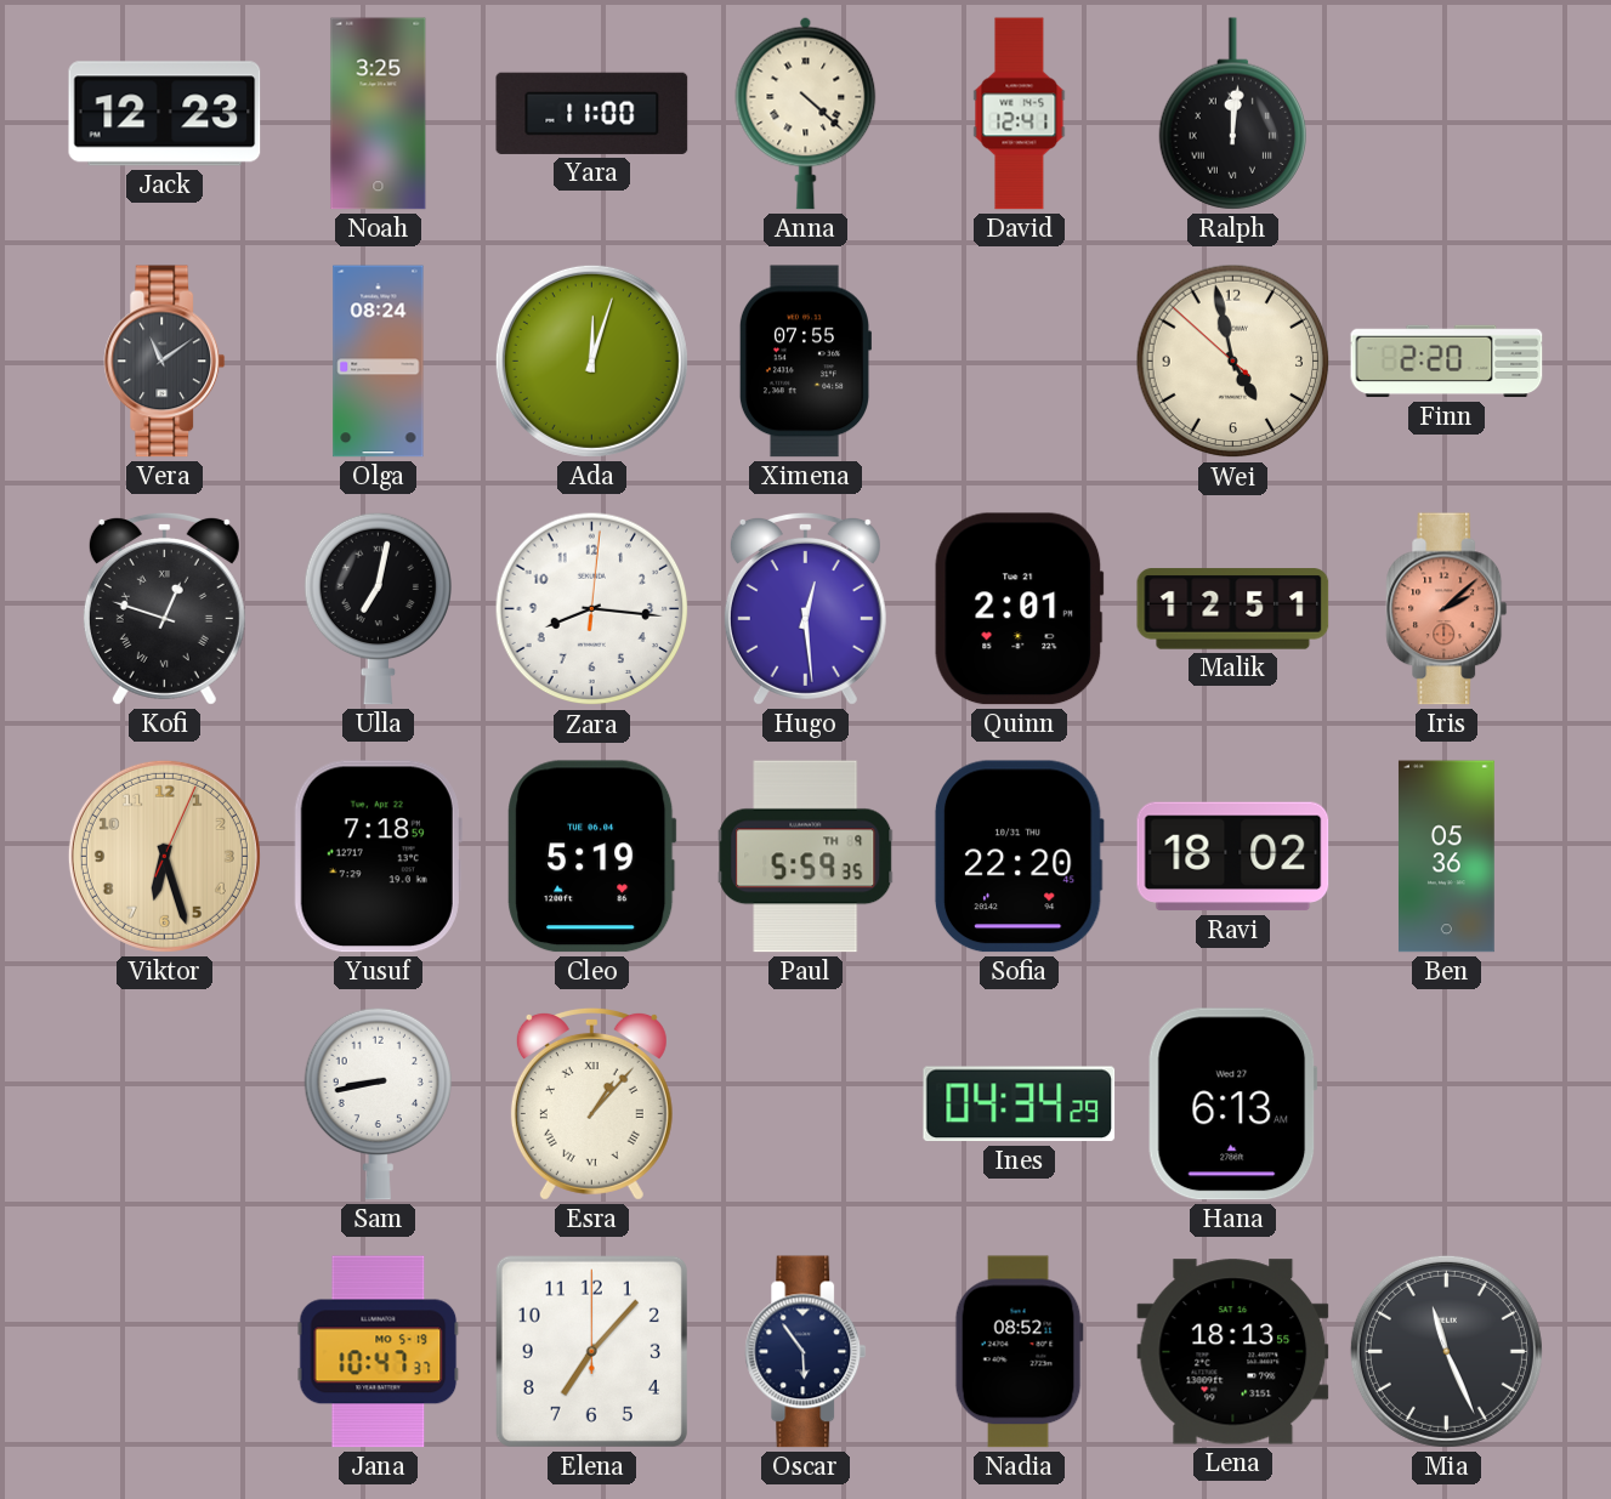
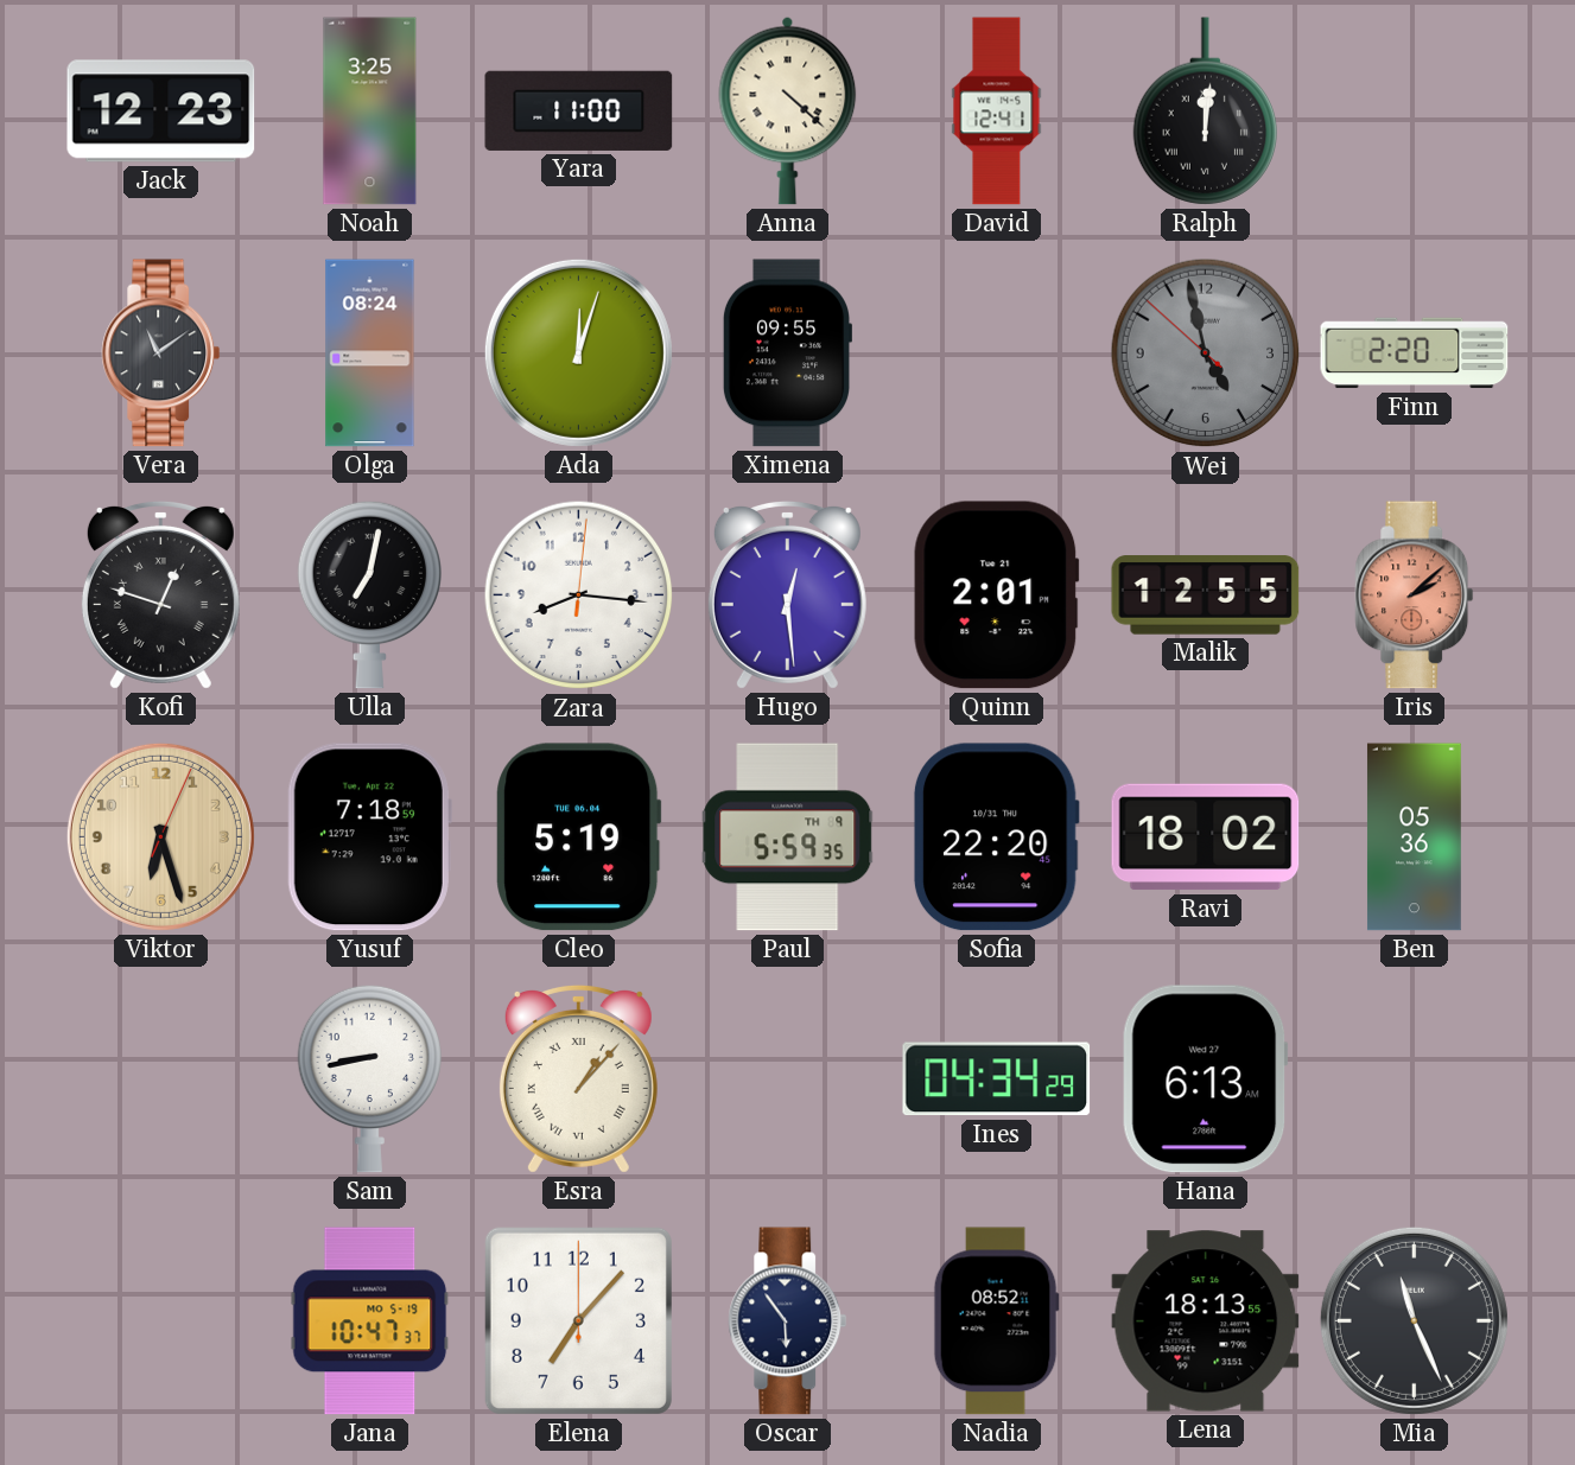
Ximena: 07:55 -> 09:55
Wei dial: cream -> grey
Malik: 12:51 -> 12:55
